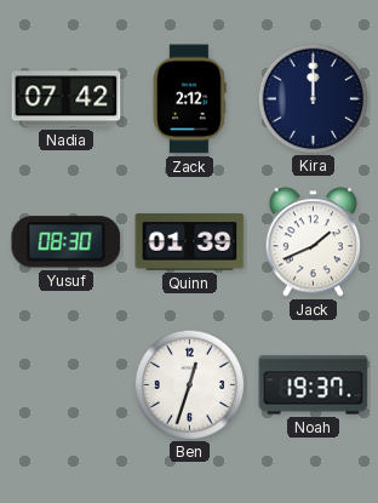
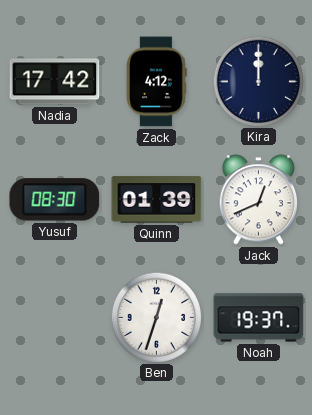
Nadia: 07:42 -> 17:42
Zack: 2:12 -> 4:12
Jack: 1:41 -> 12:41
